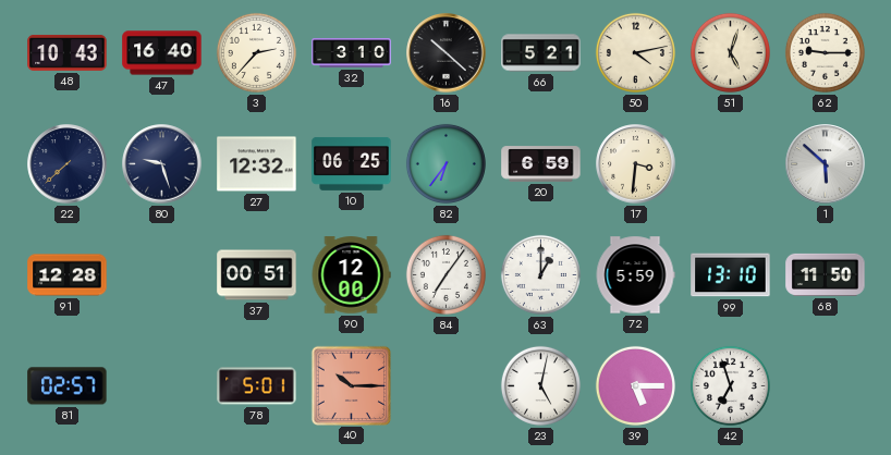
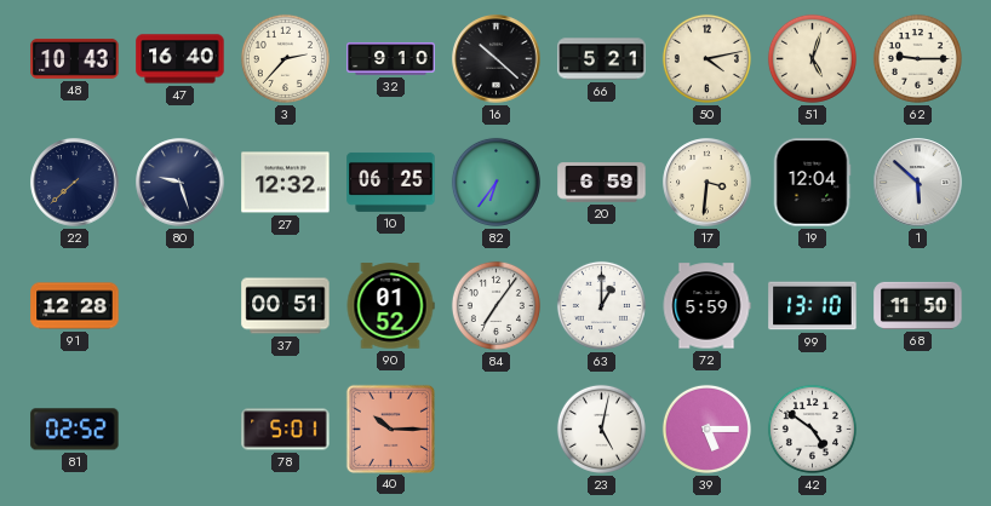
32: 3:10 -> 9:10
19: none -> 12:04
90: 12:00 -> 01:52
81: 02:57 -> 02:52
42: 6:57 -> 4:51
